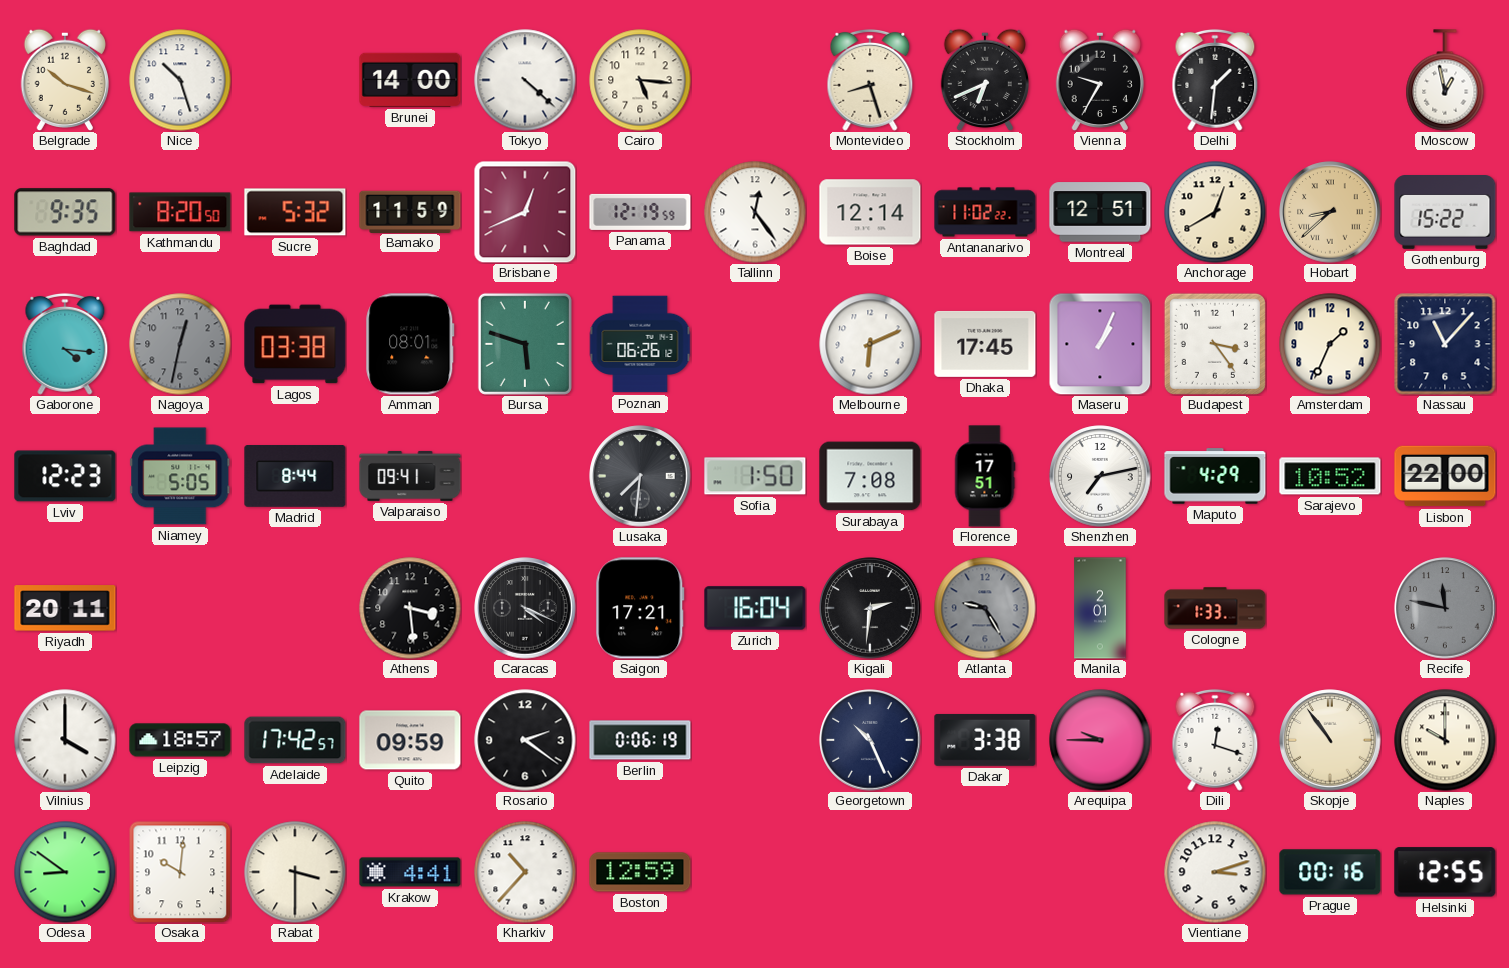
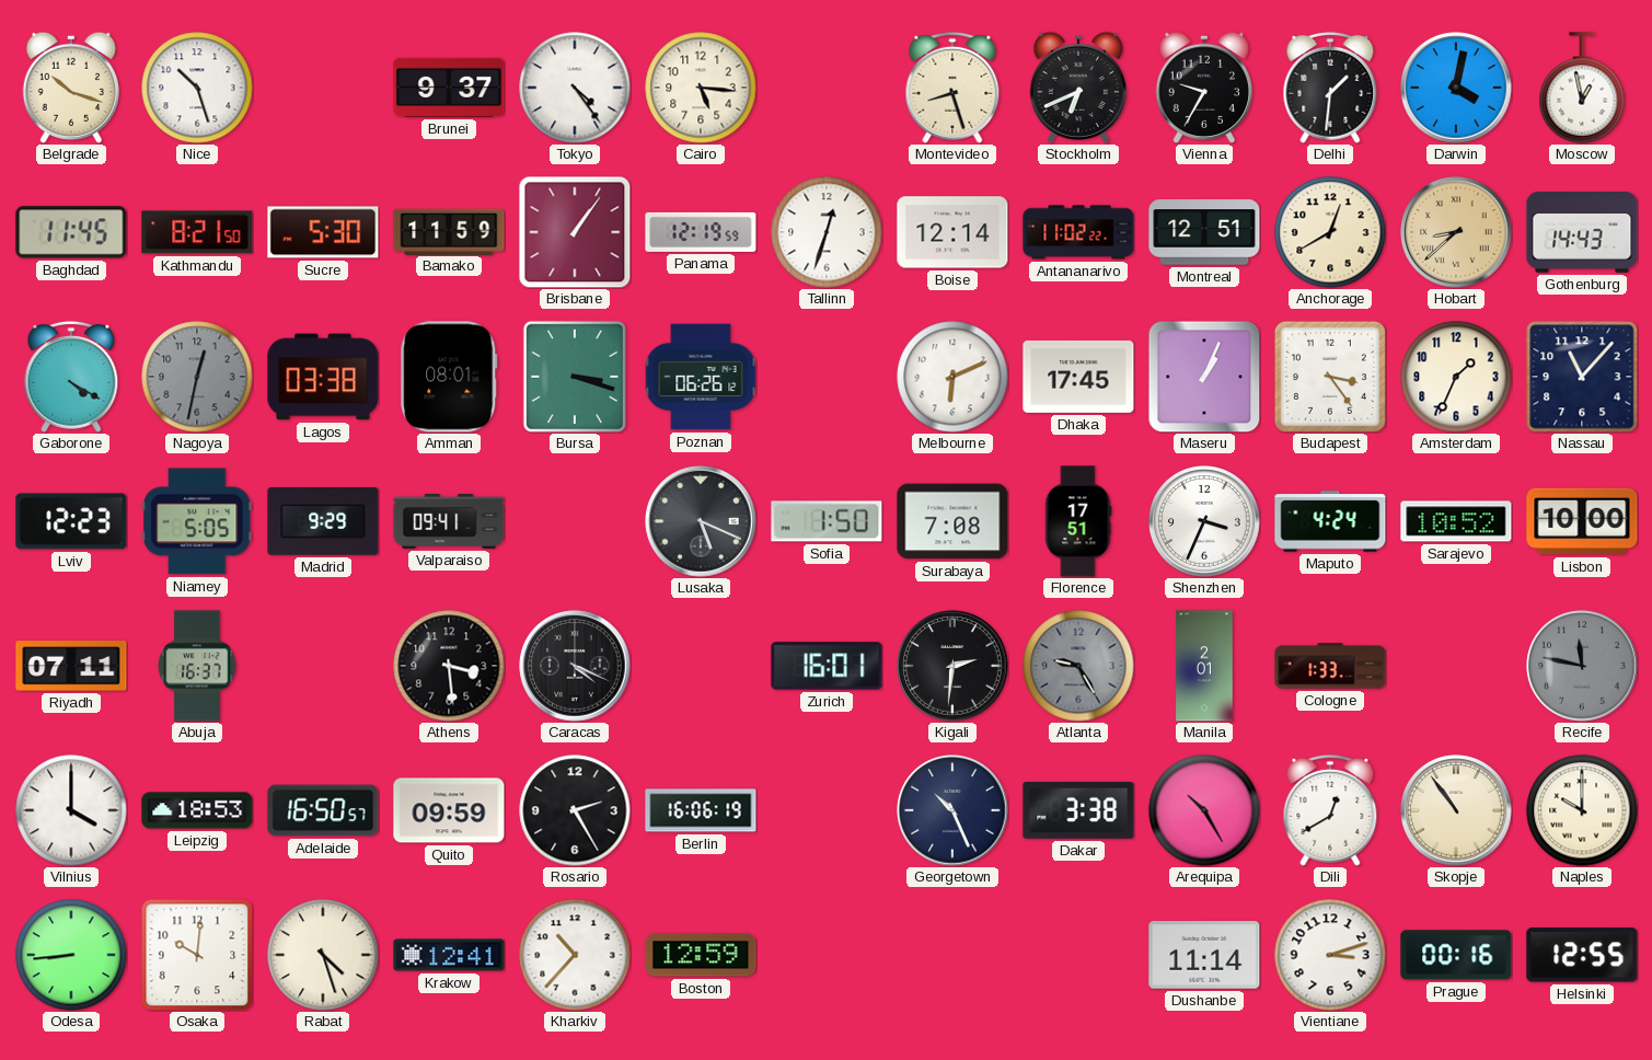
Brunei: 14:00 -> 9:37
Tokyo: 4:22 -> 4:24
Darwin: none -> 4:02
Baghdad: 9:35 -> 11:45
Kathmandu: 8:20 -> 8:21
Sucre: 5:32 -> 5:30
Brisbane: 12:41 -> 1:06
Tallinn: 12:24 -> 12:33
Gothenburg: 15:22 -> 14:43
Gaborone: 4:16 -> 4:20
Bursa: 5:48 -> 3:18
Madrid: 8:44 -> 9:29
Lusaka: 7:31 -> 5:19
Shenzhen: 7:13 -> 3:34
Maputo: 4:29 -> 4:24
Lisbon: 22:00 -> 10:00
Riyadh: 20:11 -> 07:11
Abuja: none -> 16:37
Saigon: 17:21 -> none
Zurich: 16:04 -> 16:01
Leipzig: 18:57 -> 18:53
Adelaide: 17:42 -> 16:50
Rosario: 2:21 -> 2:25
Berlin: 0:06 -> 16:06
Arequipa: 9:45 -> 10:25
Dili: 12:18 -> 12:40
Odesa: 8:51 -> 8:44
Rabat: 3:30 -> 4:27
Krakow: 4:41 -> 12:41
Dushanbe: none -> 11:14
